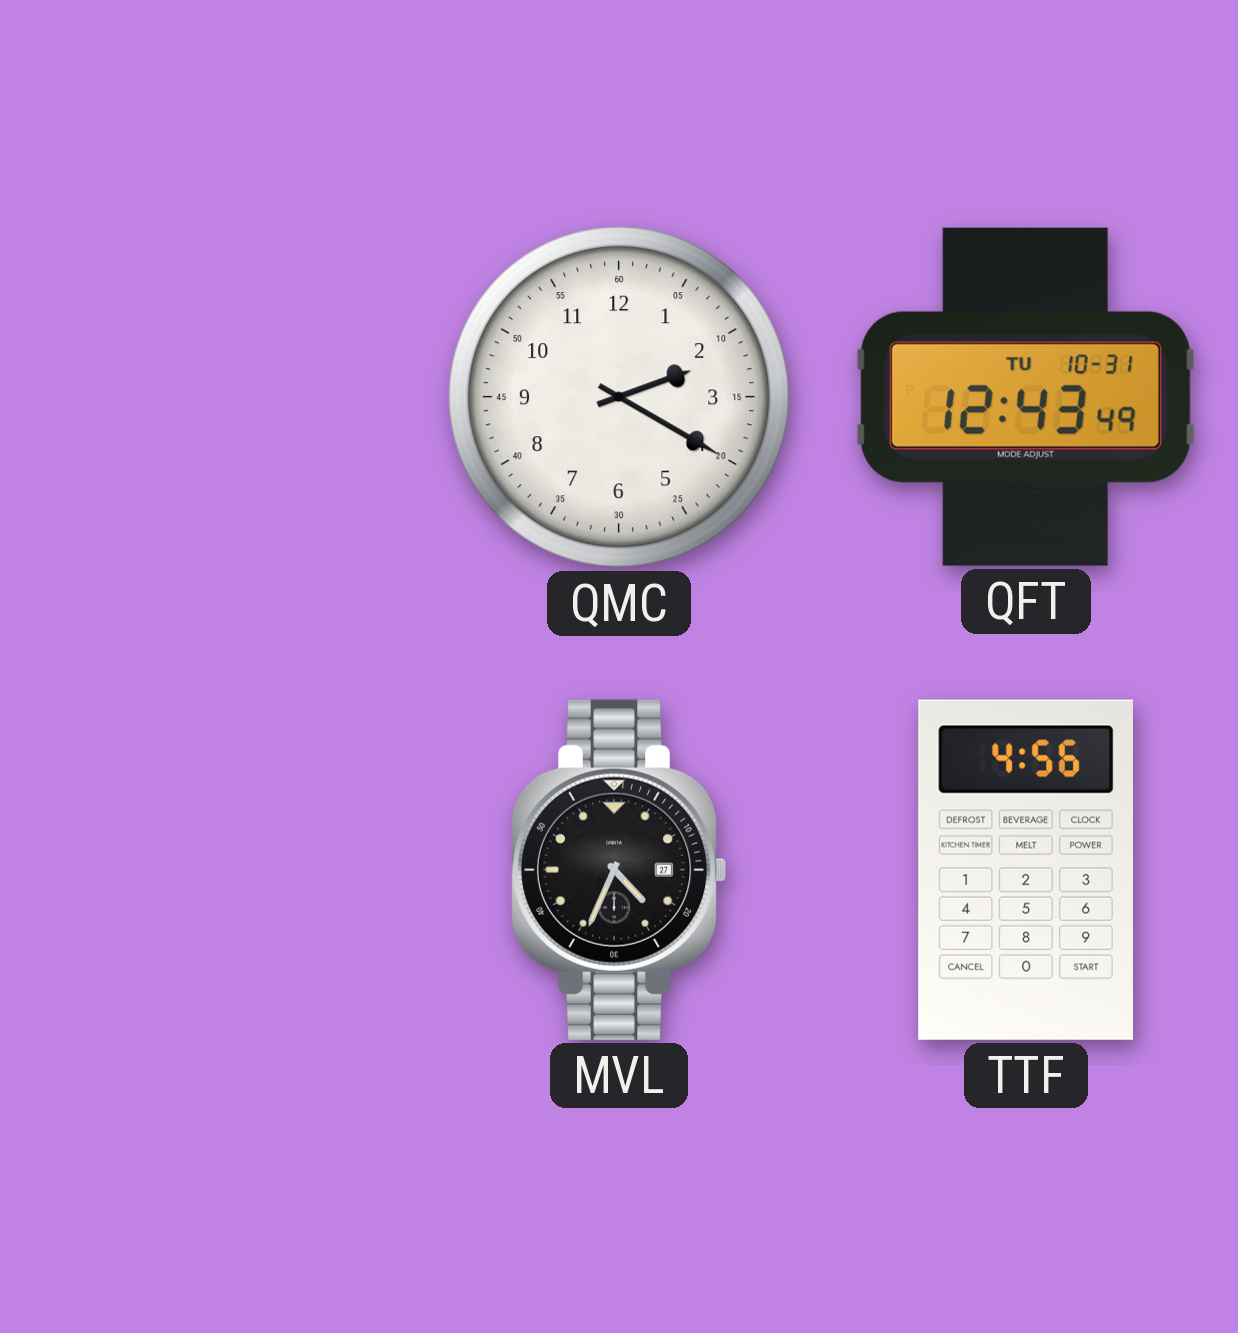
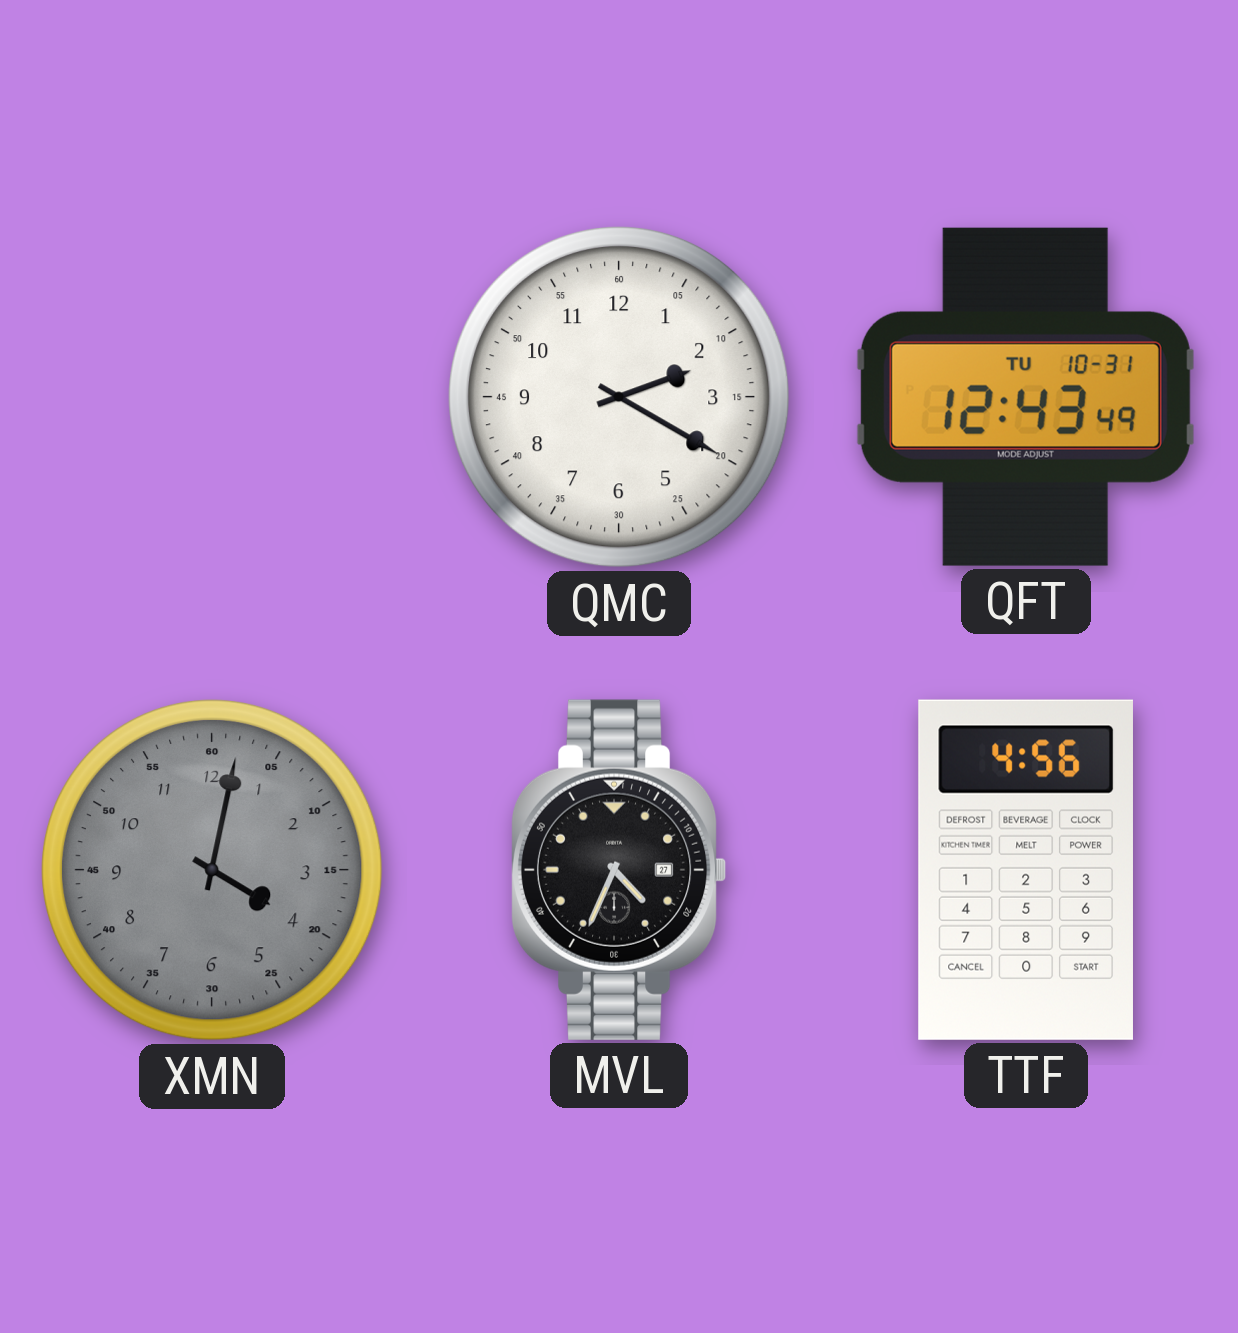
XMN: none -> 4:02
